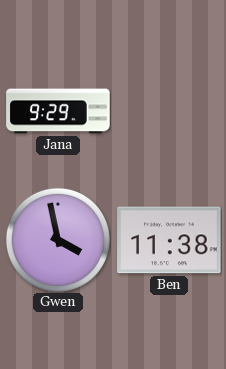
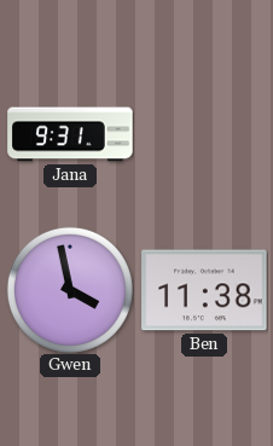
Jana: 9:29 -> 9:31
